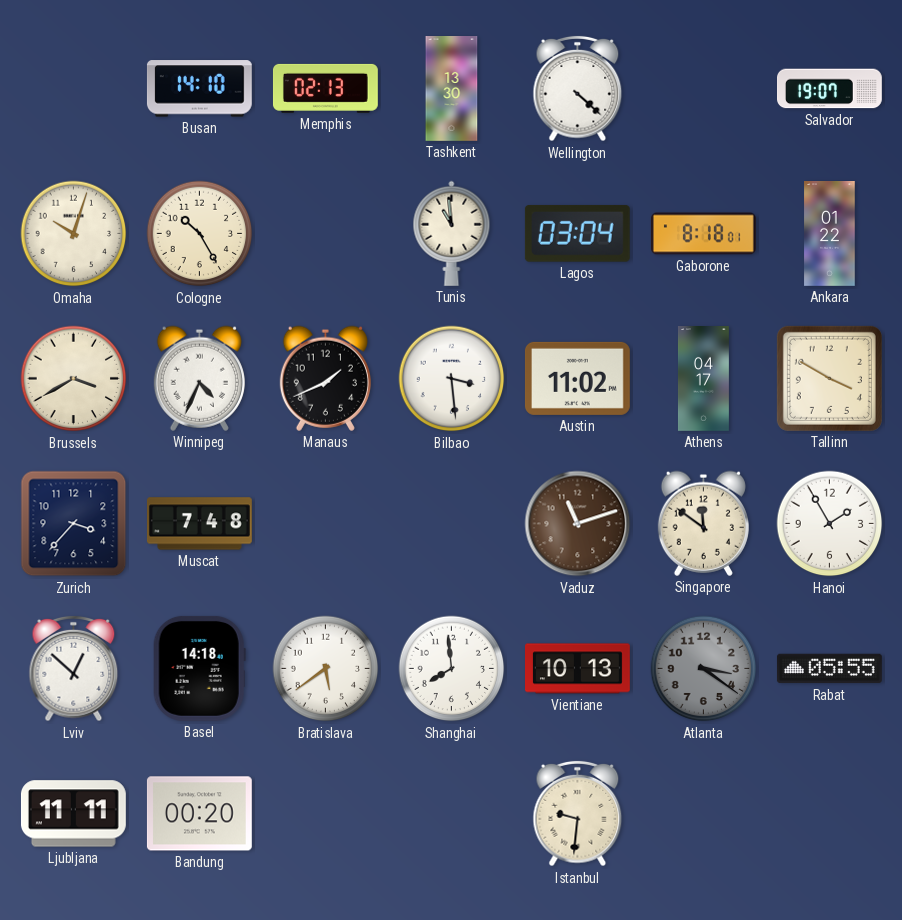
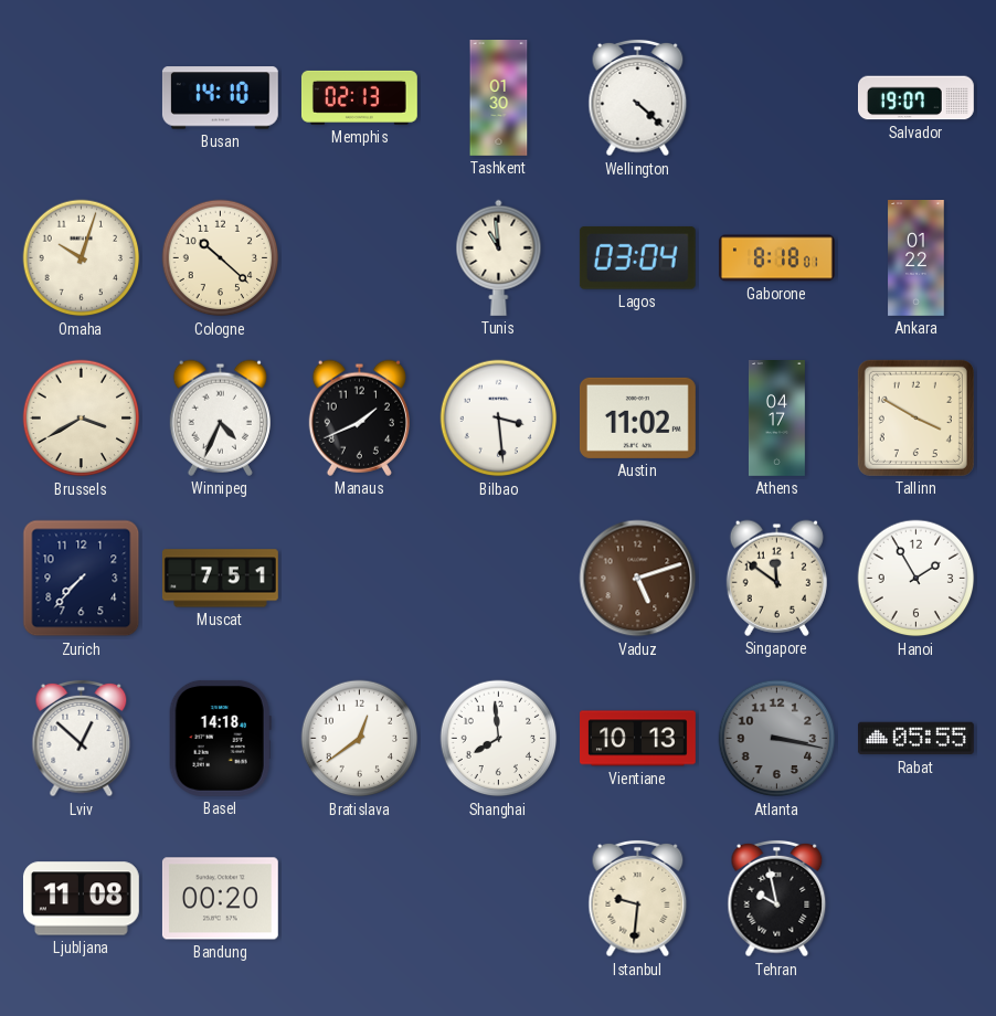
Tashkent: 13:30 -> 01:30
Cologne: 10:25 -> 10:22
Zurich: 3:37 -> 7:37
Muscat: 7:48 -> 7:51
Vaduz: 11:12 -> 5:12
Bratislava: 5:39 -> 12:39
Atlanta: 3:21 -> 3:17
Ljubljana: 11:11 -> 11:08
Tehran: none -> 9:58
